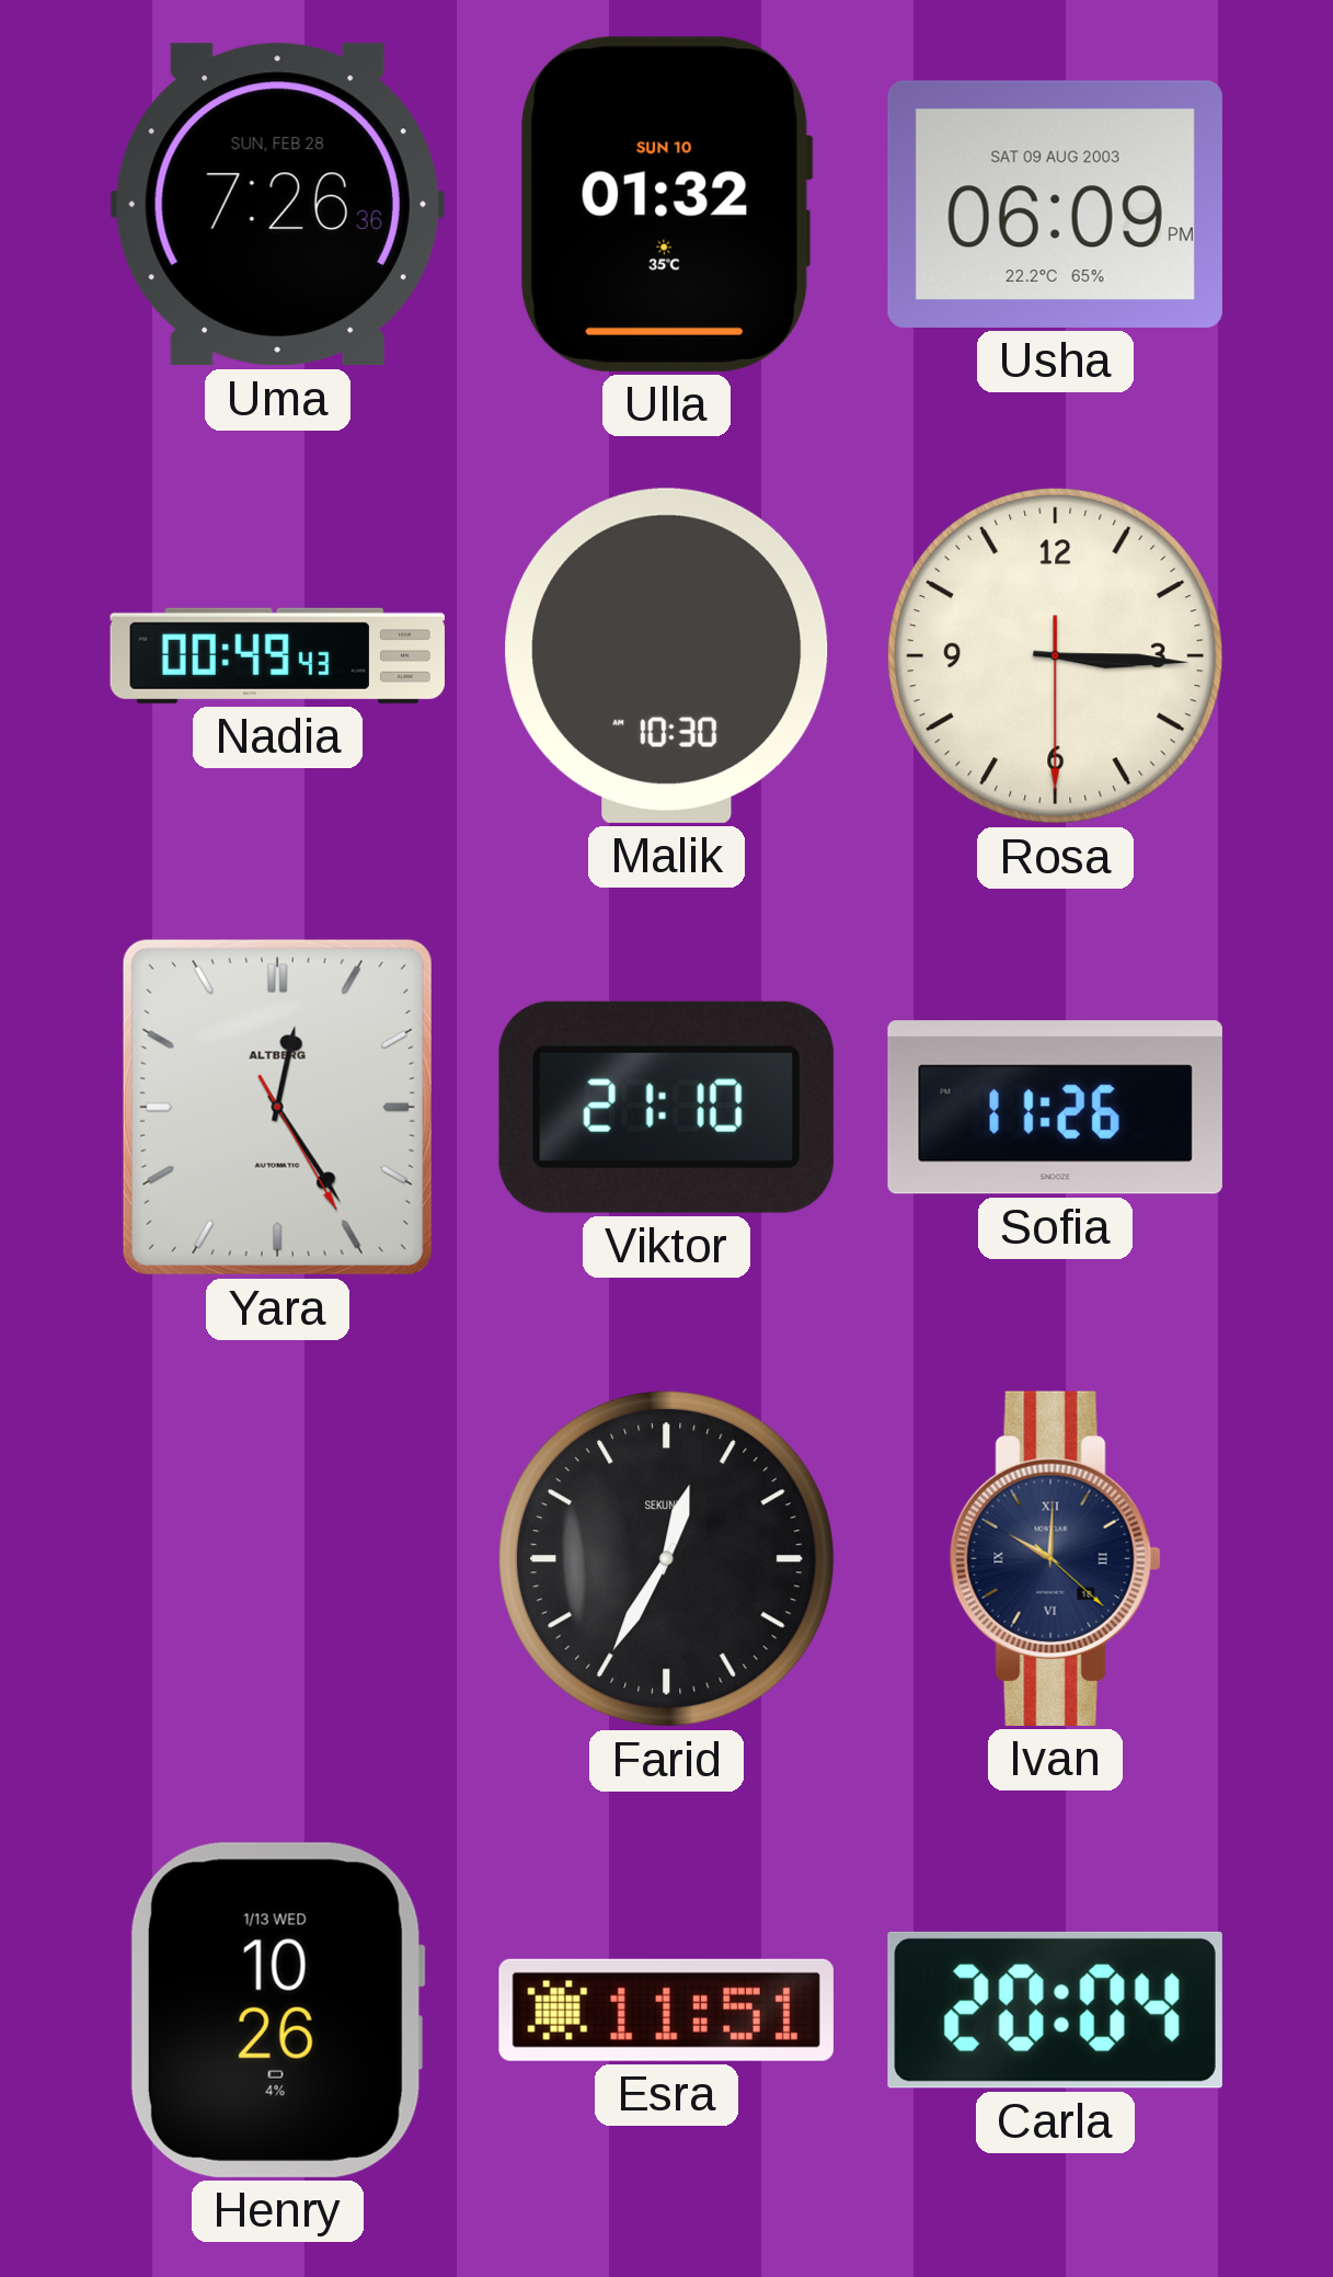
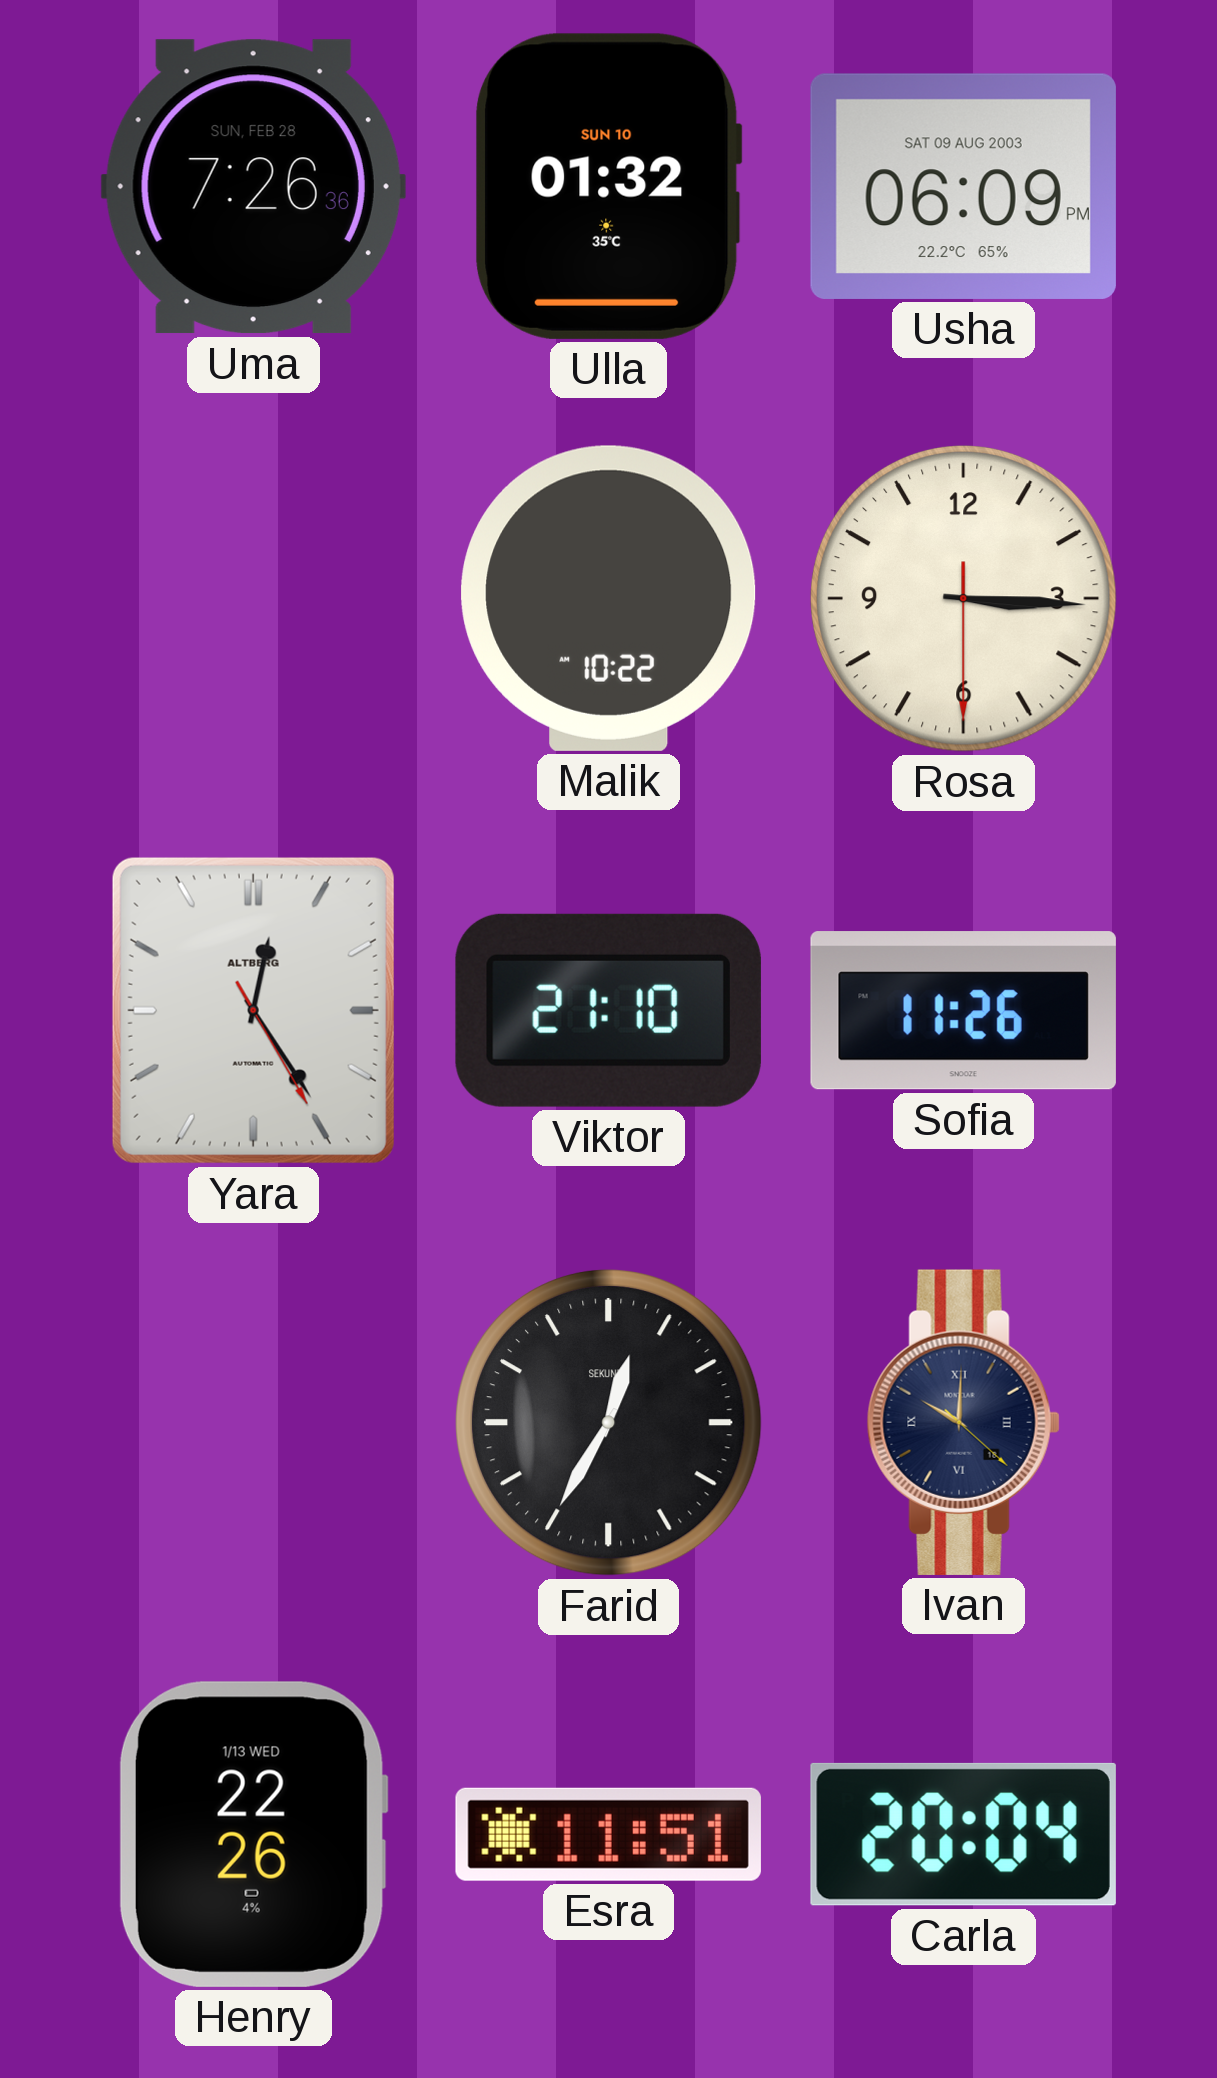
Nadia: 00:49 -> none
Malik: 10:30 -> 10:22
Henry: 10:26 -> 22:26
